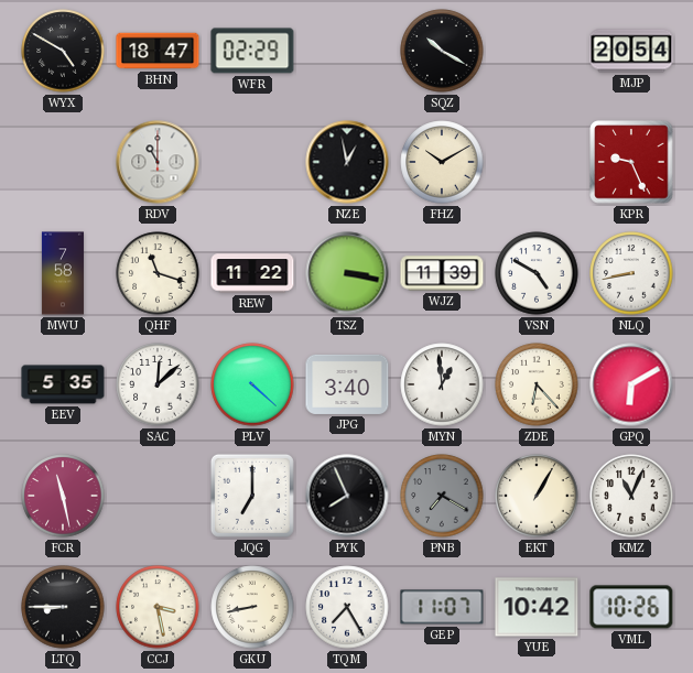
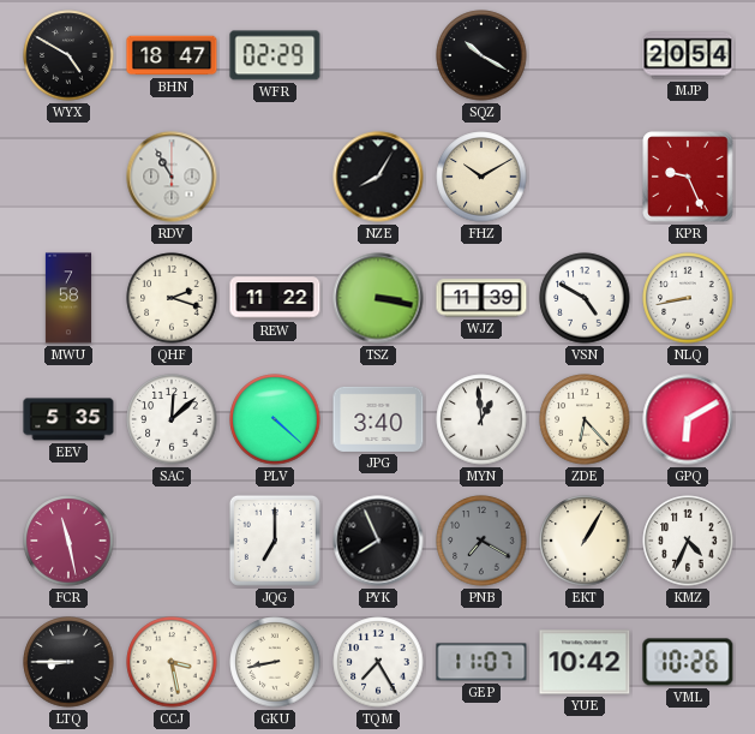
RDV: 11:00 -> 10:55
NZE: 12:58 -> 8:05
QHF: 11:18 -> 2:18
KMZ: 11:04 -> 4:34
